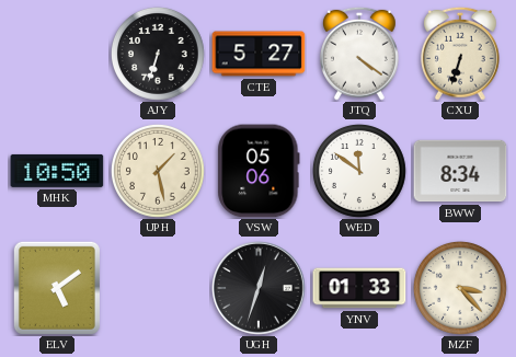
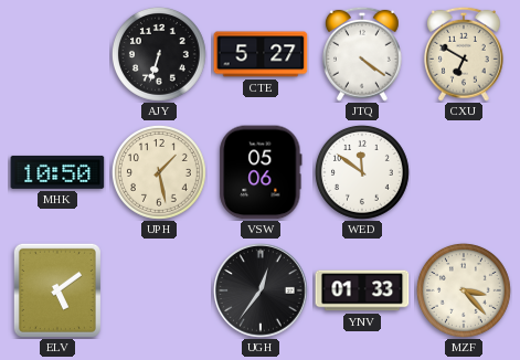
CXU: 6:33 -> 6:50
BWW: 8:34 -> none
UGH: 12:33 -> 12:36
